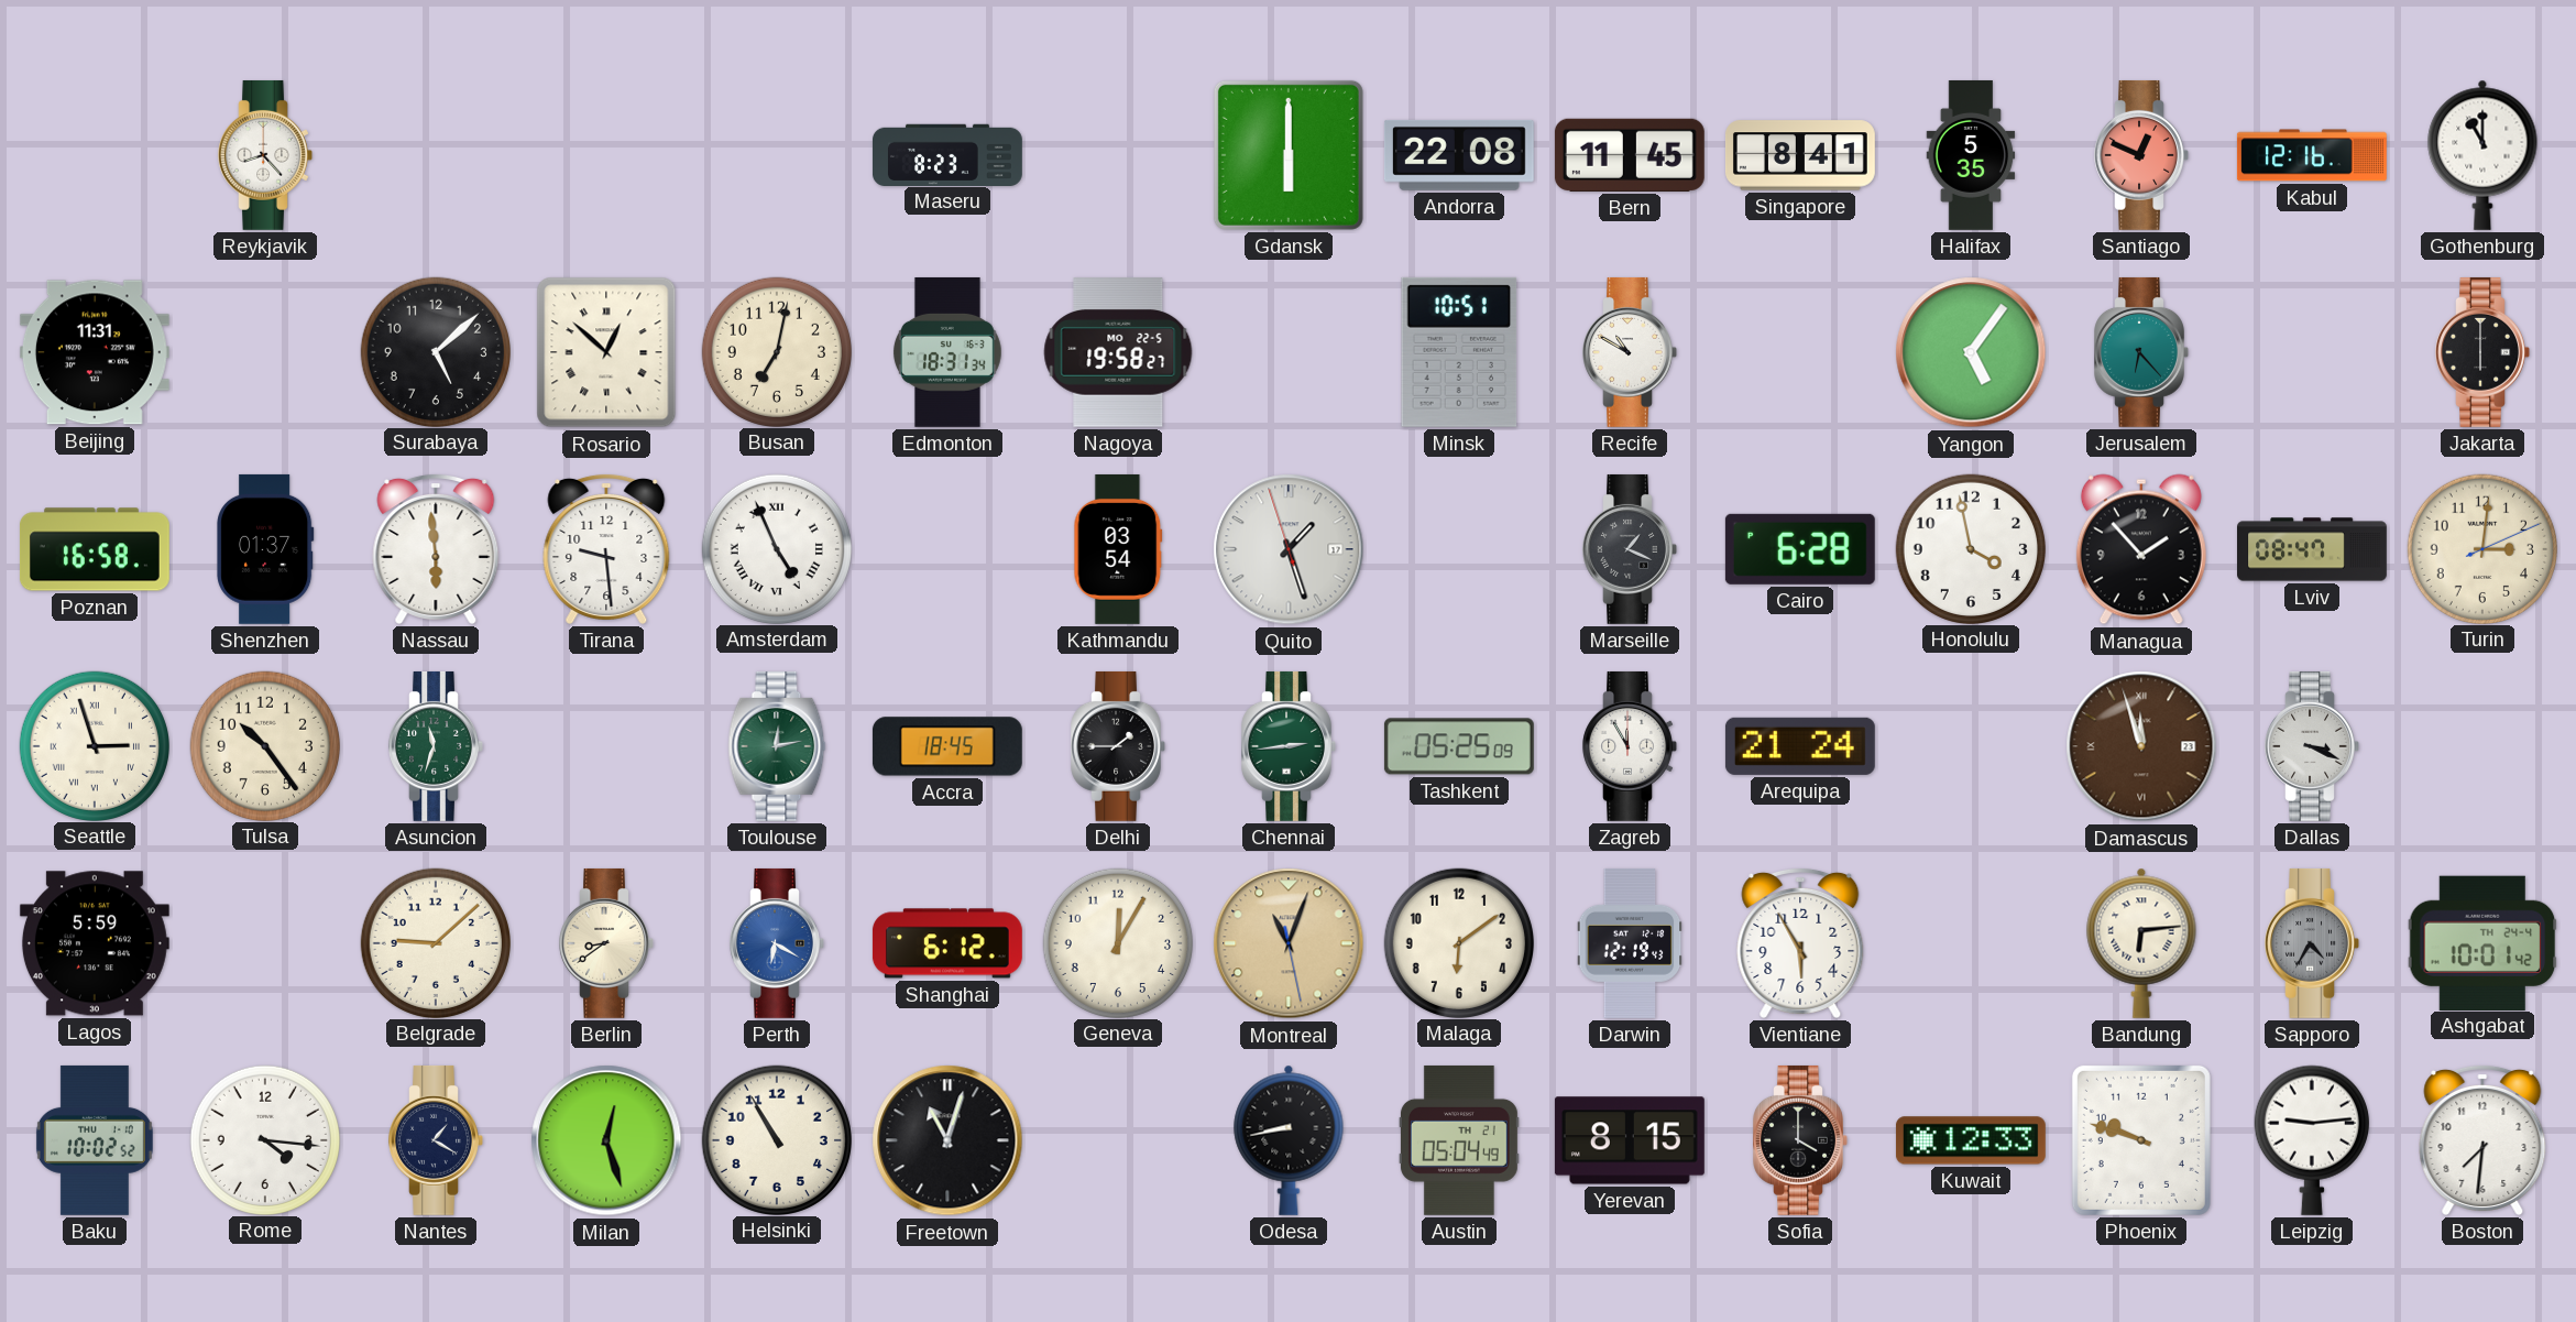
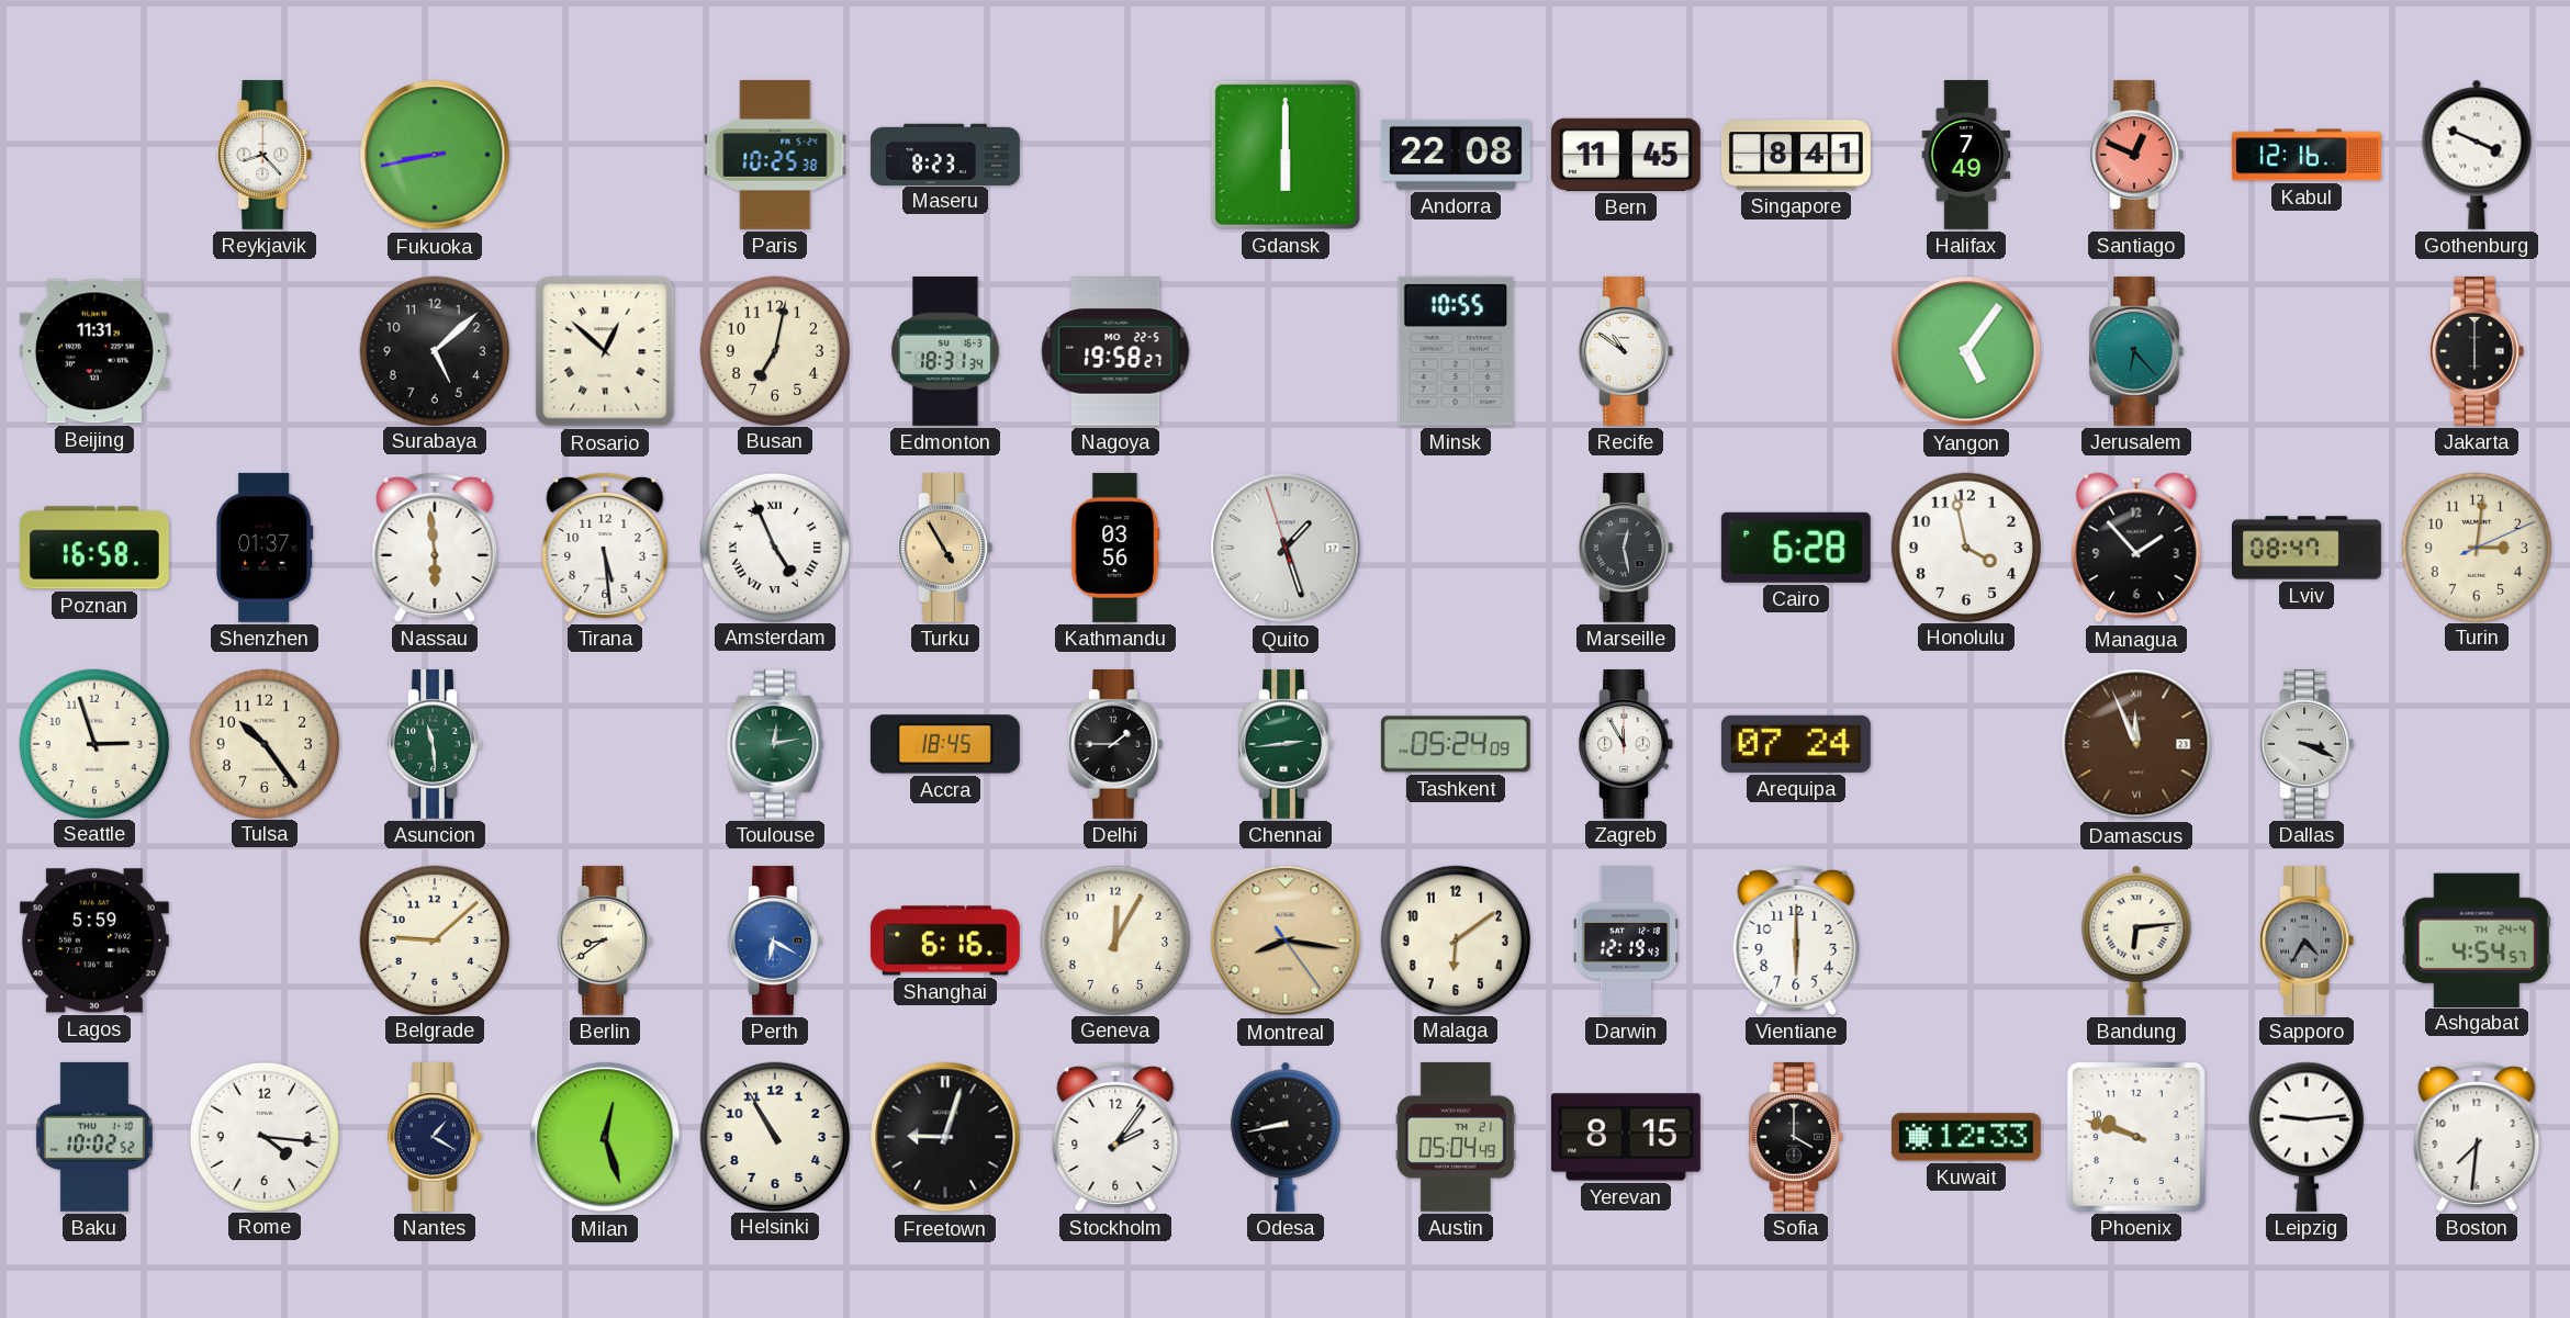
Fukuoka: none -> 8:43
Paris: none -> 10:25
Halifax: 5:35 -> 7:49
Gothenburg: 11:00 -> 3:49
Minsk: 10:51 -> 10:55
Recife: 10:50 -> 10:51
Tirana: 9:29 -> 5:29
Turku: none -> 4:55
Kathmandu: 03:54 -> 03:56
Marseille: 1:19 -> 12:28
Seattle numerals: Roman -> Arabic
Asuncion: 11:33 -> 11:29
Tashkent: 05:25 -> 05:24
Arequipa: 21:24 -> 07:24
Damascus: 11:57 -> 11:56
Shanghai: 6:12 -> 6:16
Montreal: 11:03 -> 8:16
Vientiane: 5:55 -> 6:00
Ashgabat: 10:01 -> 4:54
Freetown: 11:03 -> 9:03
Stockholm: none -> 2:06
